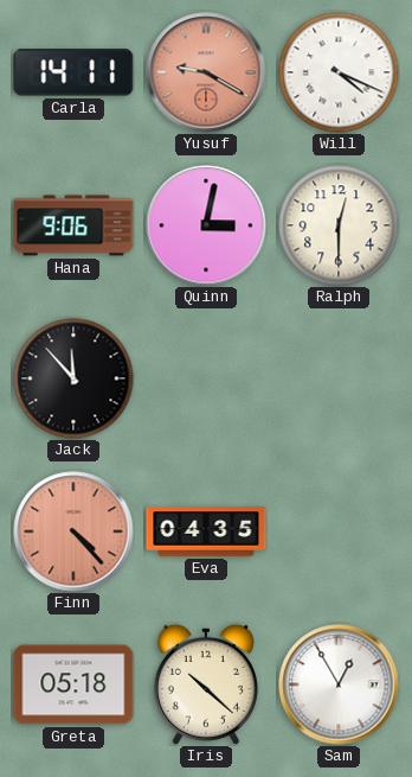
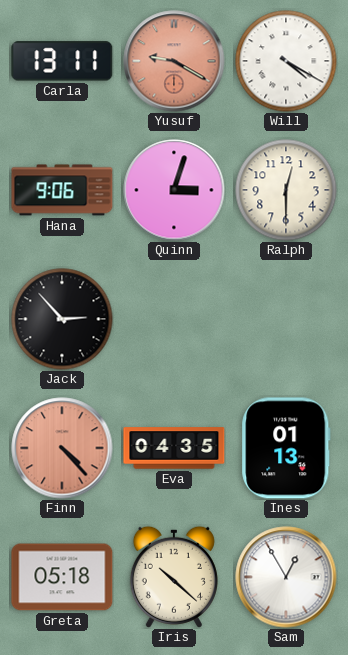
Carla: 14:11 -> 13:11
Will: 4:19 -> 4:20
Quinn: 3:02 -> 3:03
Jack: 11:53 -> 2:53
Ines: none -> 01:13
